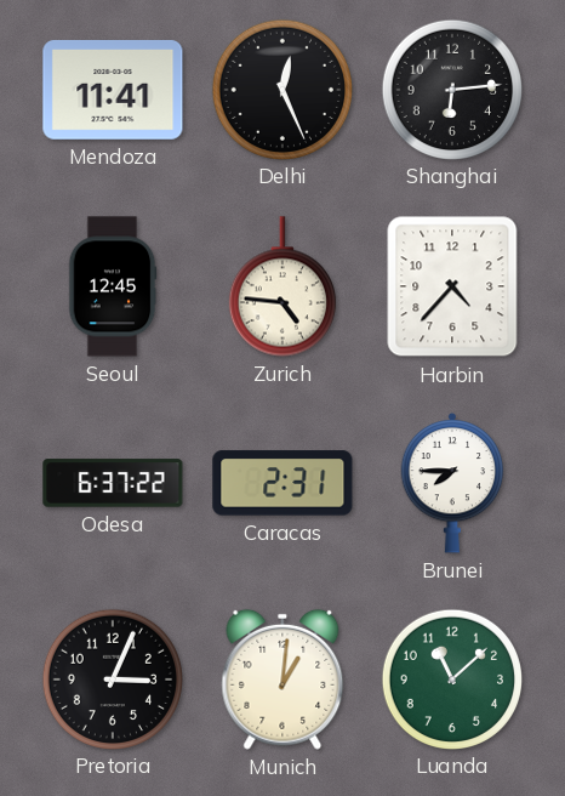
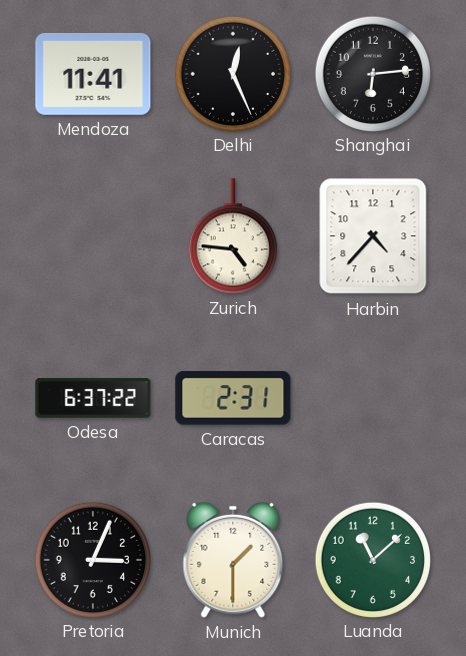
Seoul: 12:45 -> none
Brunei: 7:45 -> none
Munich: 1:01 -> 1:30
